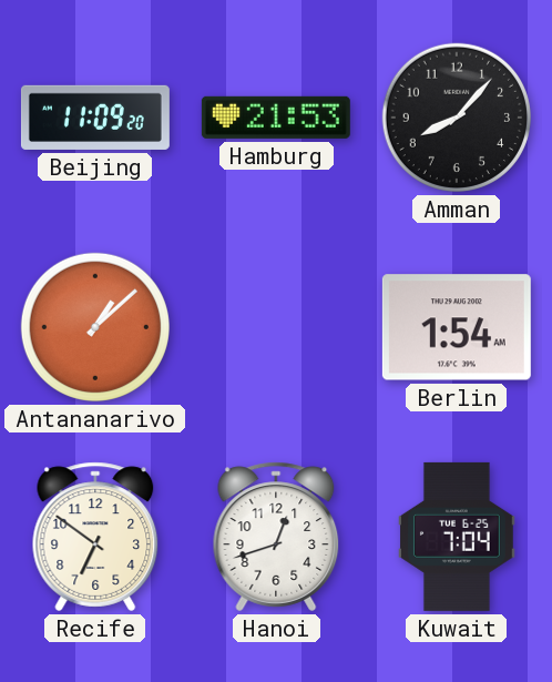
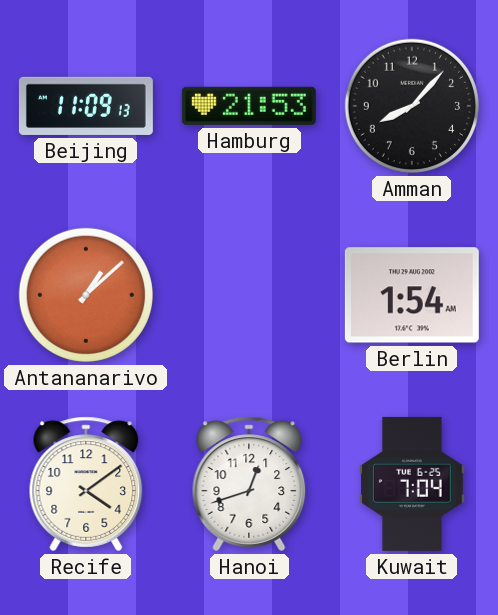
Beijing: 11:09:20 -> 11:09:13
Recife: 6:51 -> 4:09
